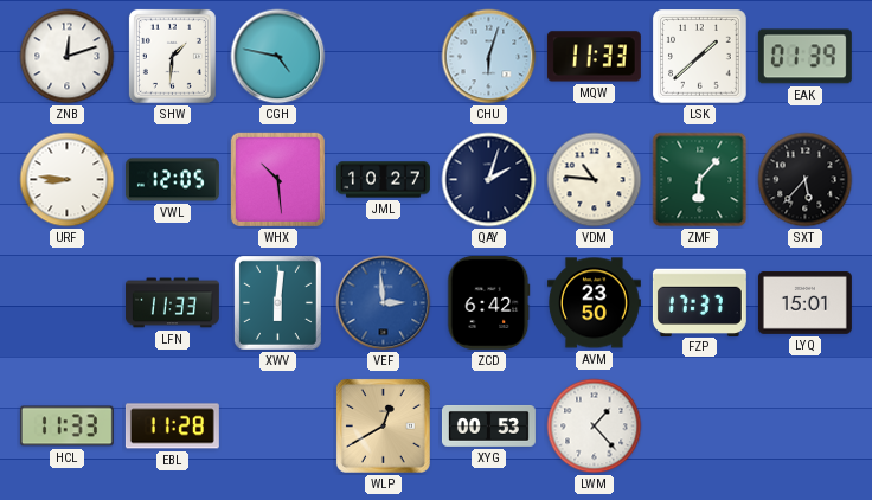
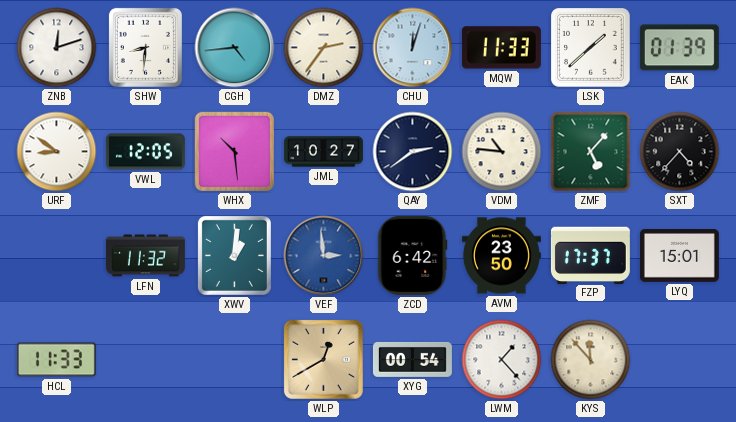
SHW: 1:31 -> 8:31
CGH: 4:47 -> 4:44
DMZ: none -> 2:36
CHU: 6:03 -> 12:03
URF: 8:46 -> 8:51
QAY: 2:03 -> 2:39
ZMF: 6:07 -> 5:07
SXT: 5:37 -> 4:37
LFN: 11:33 -> 11:32
XWV: 6:01 -> 1:01
EBL: 11:28 -> none
XYG: 00:53 -> 00:54
KYS: none -> 11:53
